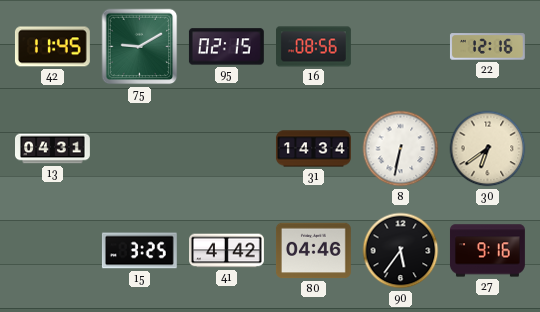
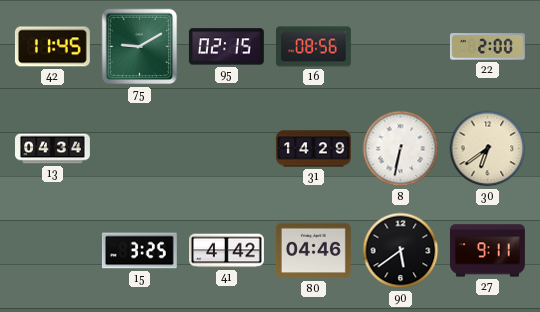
22: 12:16 -> 2:00
13: 04:31 -> 04:34
31: 14:34 -> 14:29
90: 5:36 -> 5:39
27: 9:16 -> 9:11
